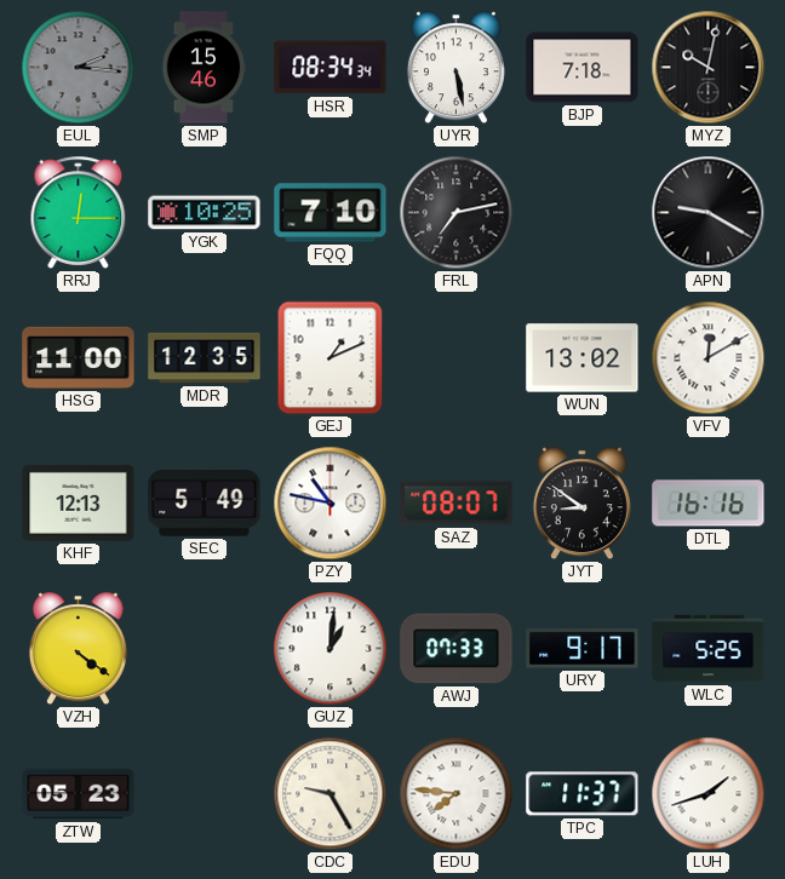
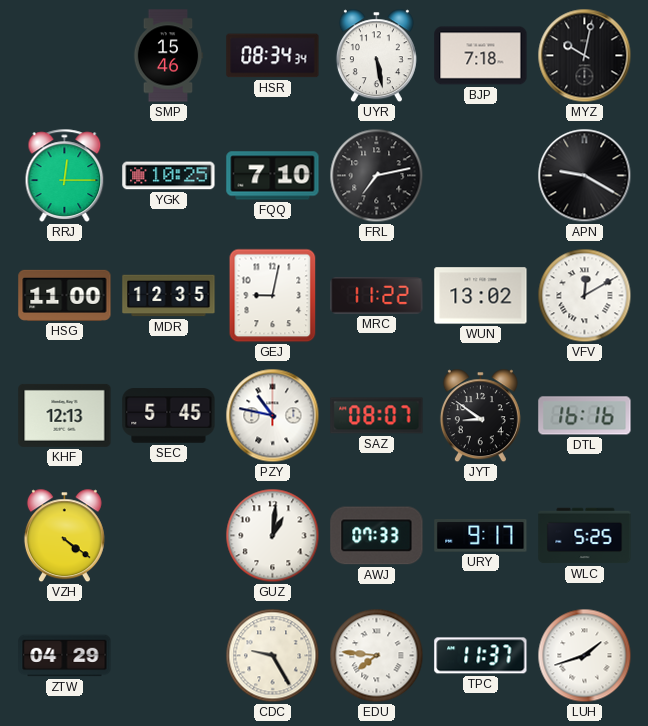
EUL: 2:16 -> none
GEJ: 1:11 -> 9:02
MRC: none -> 11:22
SEC: 5:49 -> 5:45
ZTW: 05:23 -> 04:29
